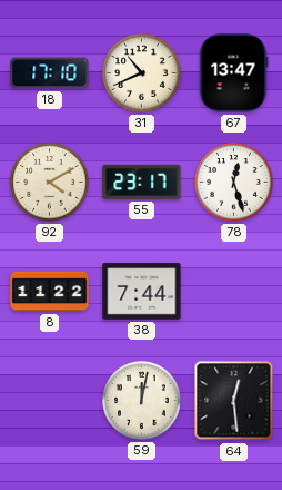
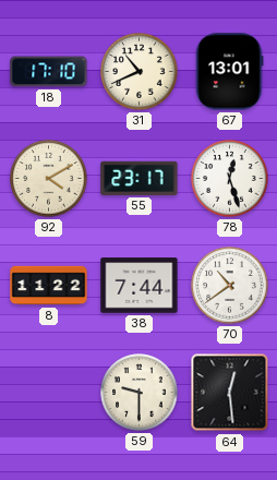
67: 13:47 -> 13:01
70: none -> 10:39
59: 12:02 -> 9:30
